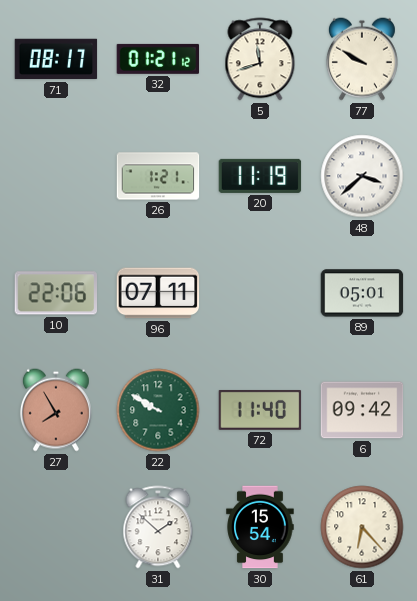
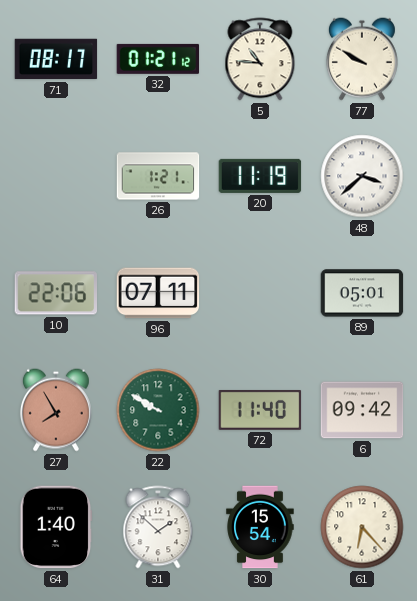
5: 11:42 -> 10:46
64: none -> 1:40
